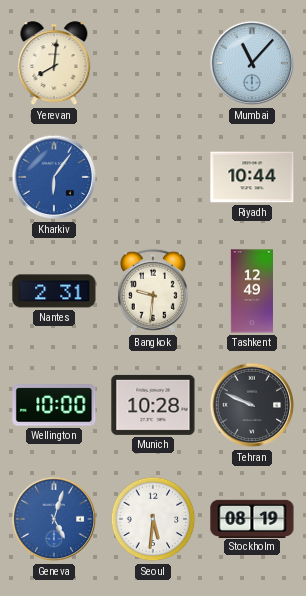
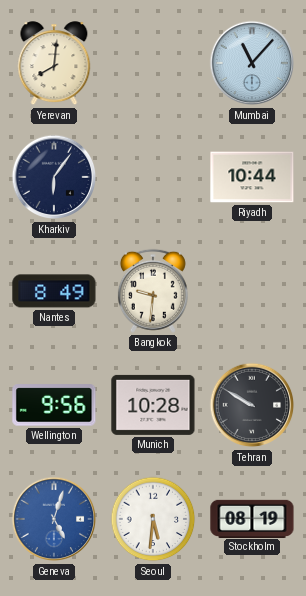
Kharkiv dial: blue -> navy
Nantes: 2:31 -> 8:49
Tashkent: 12:49 -> none
Wellington: 10:00 -> 9:56
Tehran: 9:49 -> 9:50
